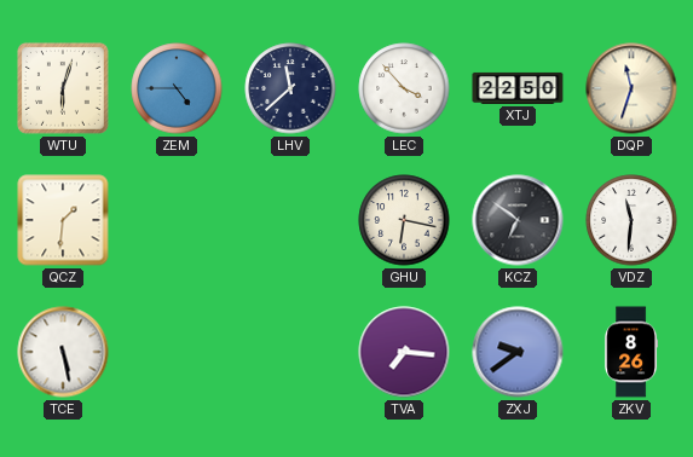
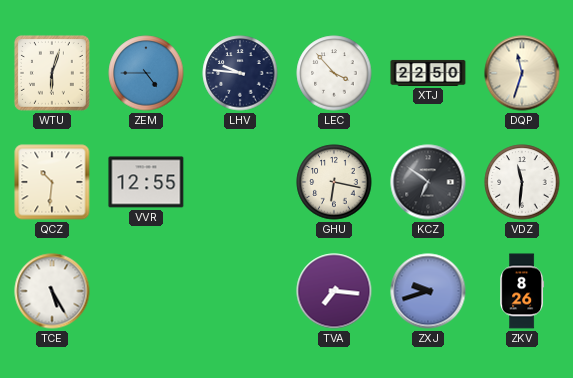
LHV: 11:38 -> 9:46
QCZ: 1:31 -> 10:31
VVR: none -> 12:55
TCE: 5:28 -> 5:25
ZXJ: 9:39 -> 9:42
